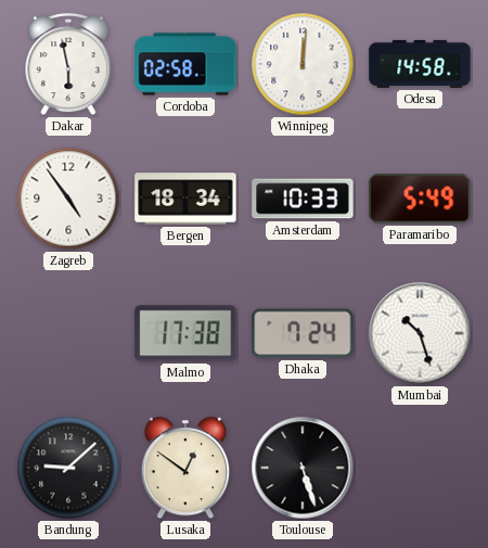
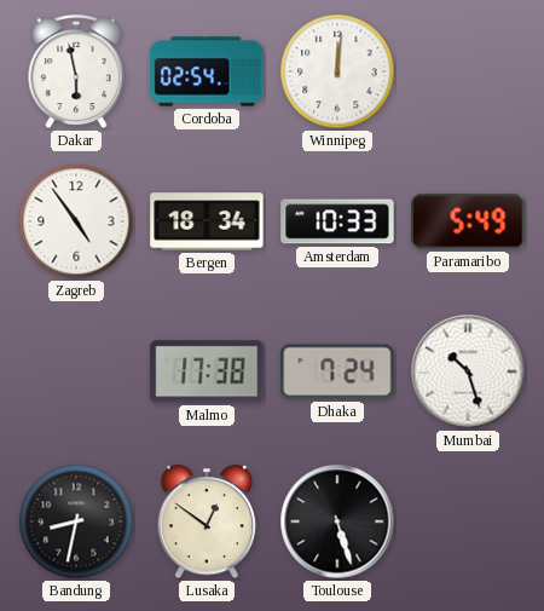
Cordoba: 02:58 -> 02:54
Odesa: 14:58 -> none
Bandung: 9:08 -> 8:32
